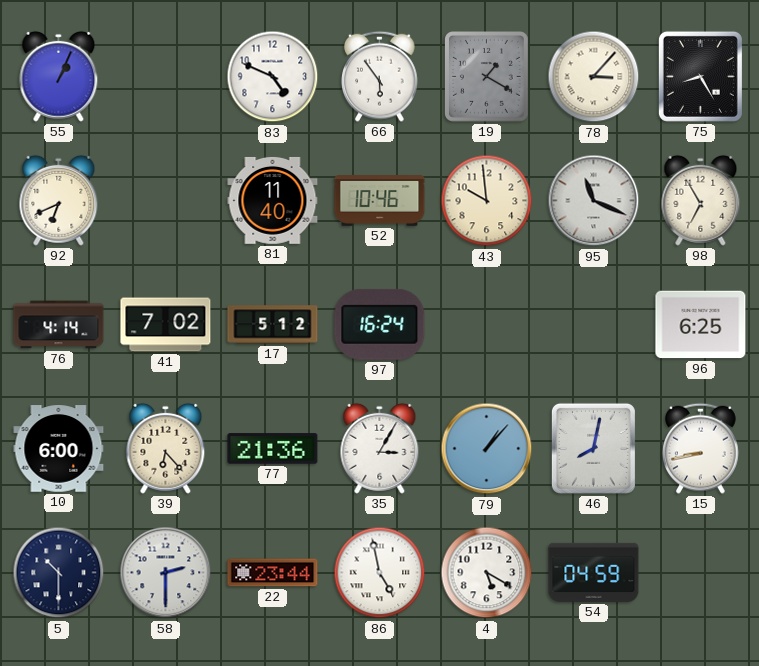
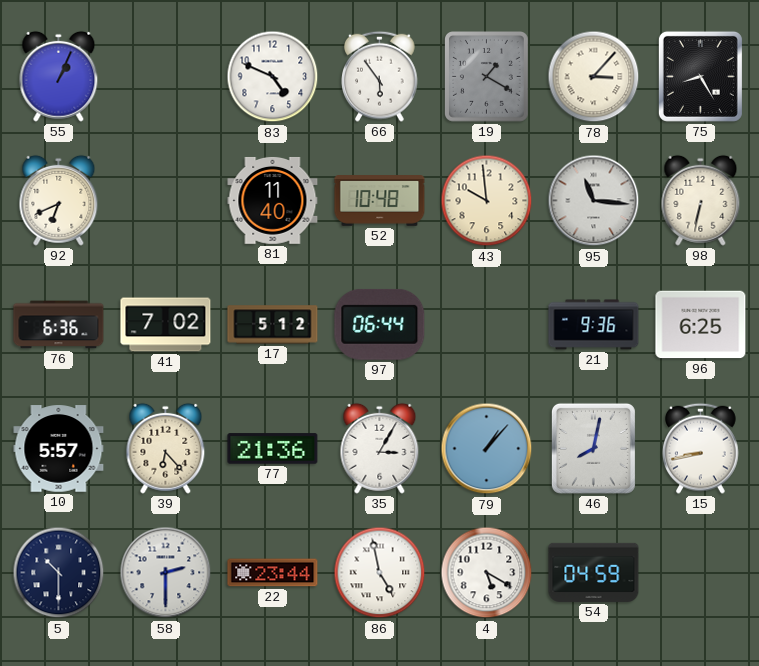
52: 10:46 -> 10:48
95: 11:19 -> 11:16
98: 6:55 -> 6:32
76: 4:14 -> 6:36
97: 16:24 -> 06:44
21: none -> 9:36
10: 6:00 -> 5:57
